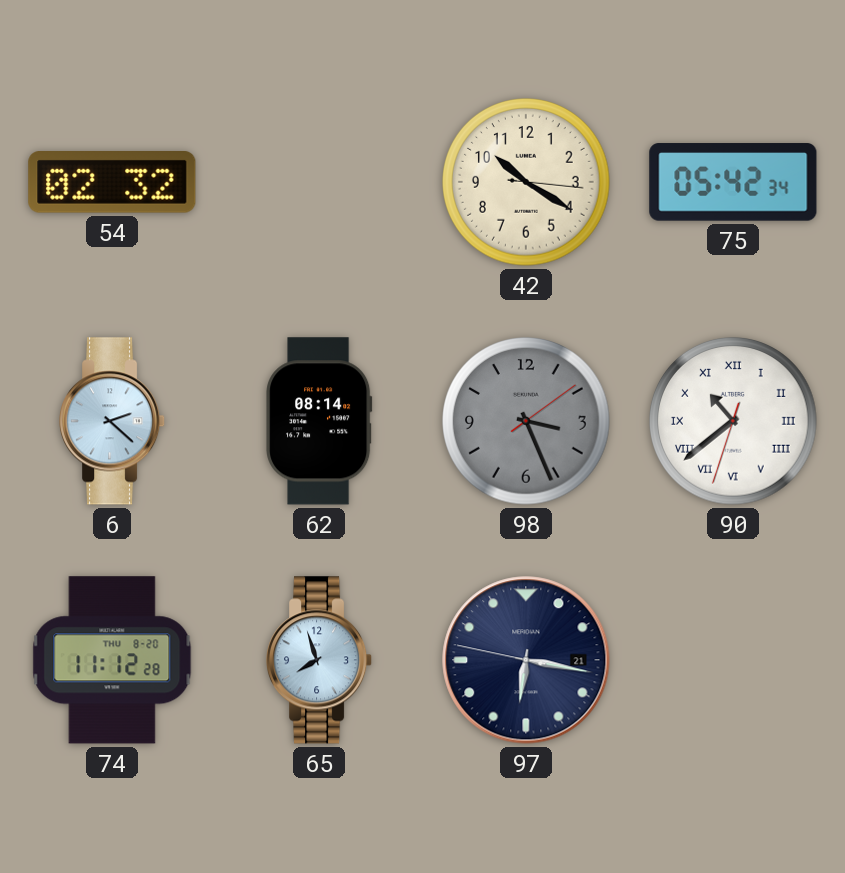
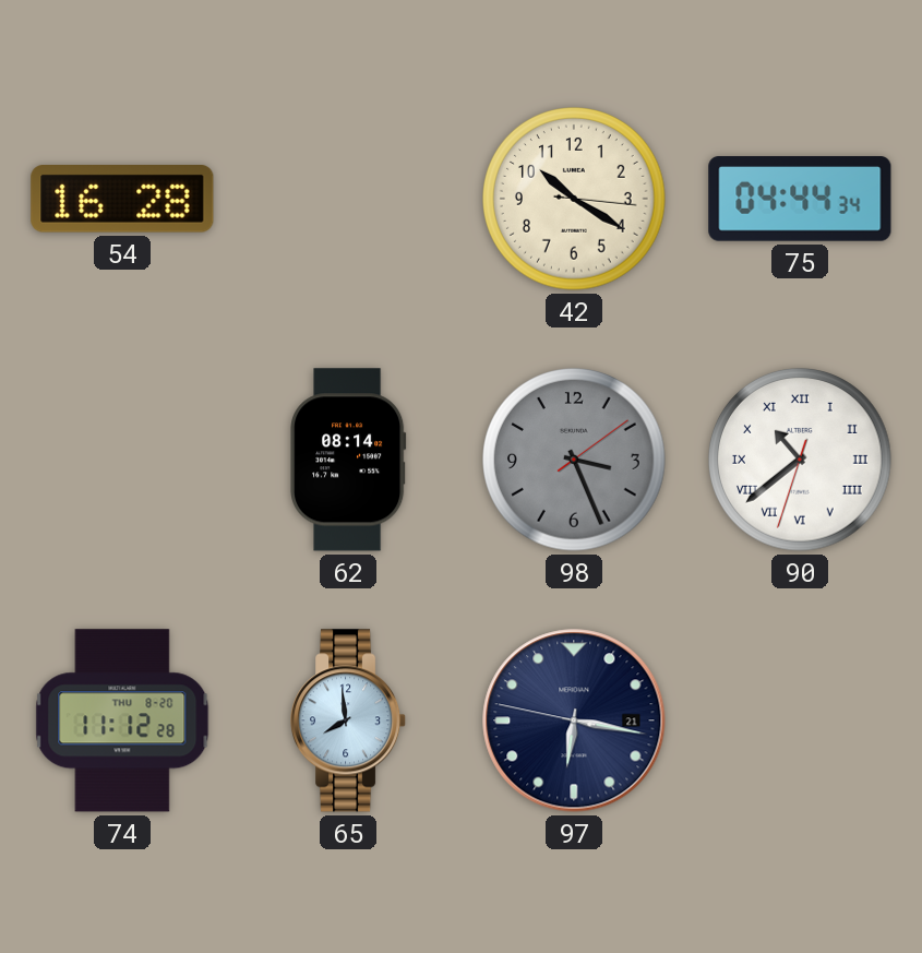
54: 02:32 -> 16:28
75: 05:42 -> 04:44
6: 2:22 -> none
65: 7:57 -> 7:59
